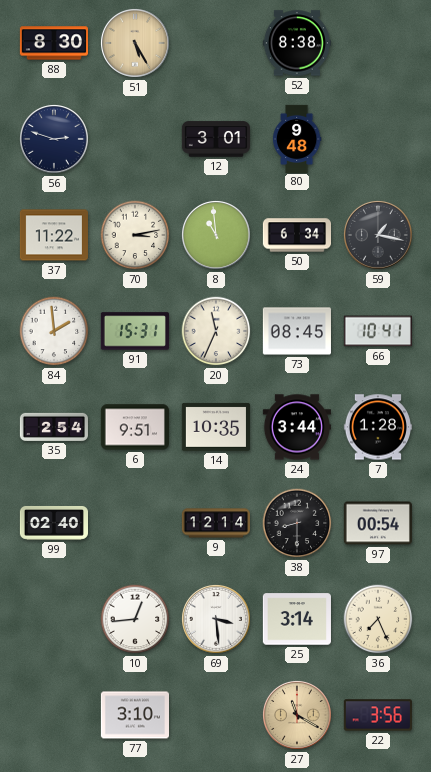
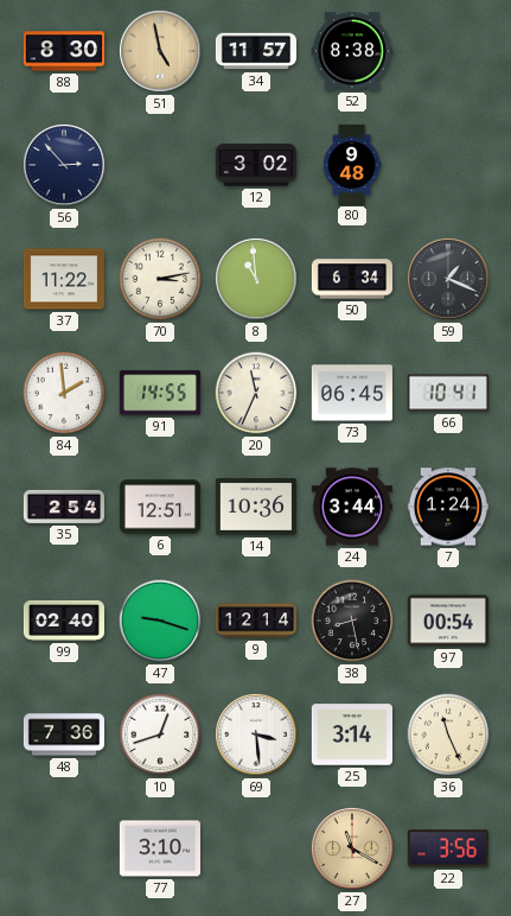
51: 5:25 -> 4:58
34: none -> 11:57
56: 2:48 -> 2:53
12: 3:01 -> 3:02
59: 1:17 -> 1:19
91: 15:31 -> 14:55
73: 08:45 -> 06:45
6: 9:51 -> 12:51
14: 10:35 -> 10:36
7: 1:28 -> 1:24
47: none -> 9:18
38: 8:30 -> 8:28
48: none -> 7:36
10: 12:44 -> 12:42
36: 7:26 -> 11:26
